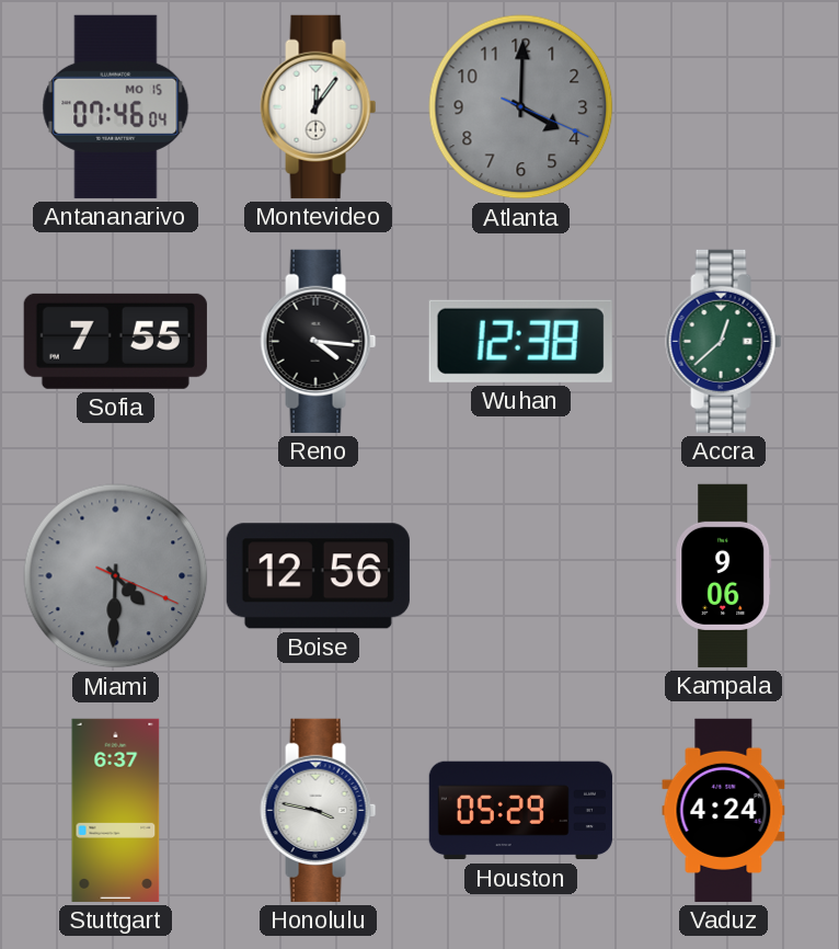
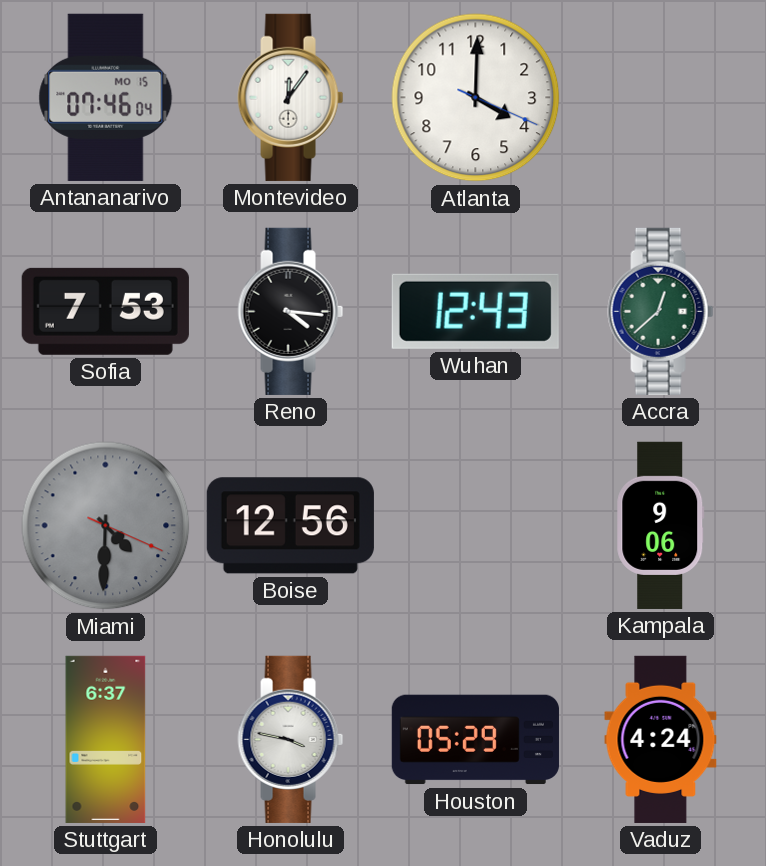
Atlanta dial: grey -> white
Sofia: 7:55 -> 7:53
Wuhan: 12:38 -> 12:43
